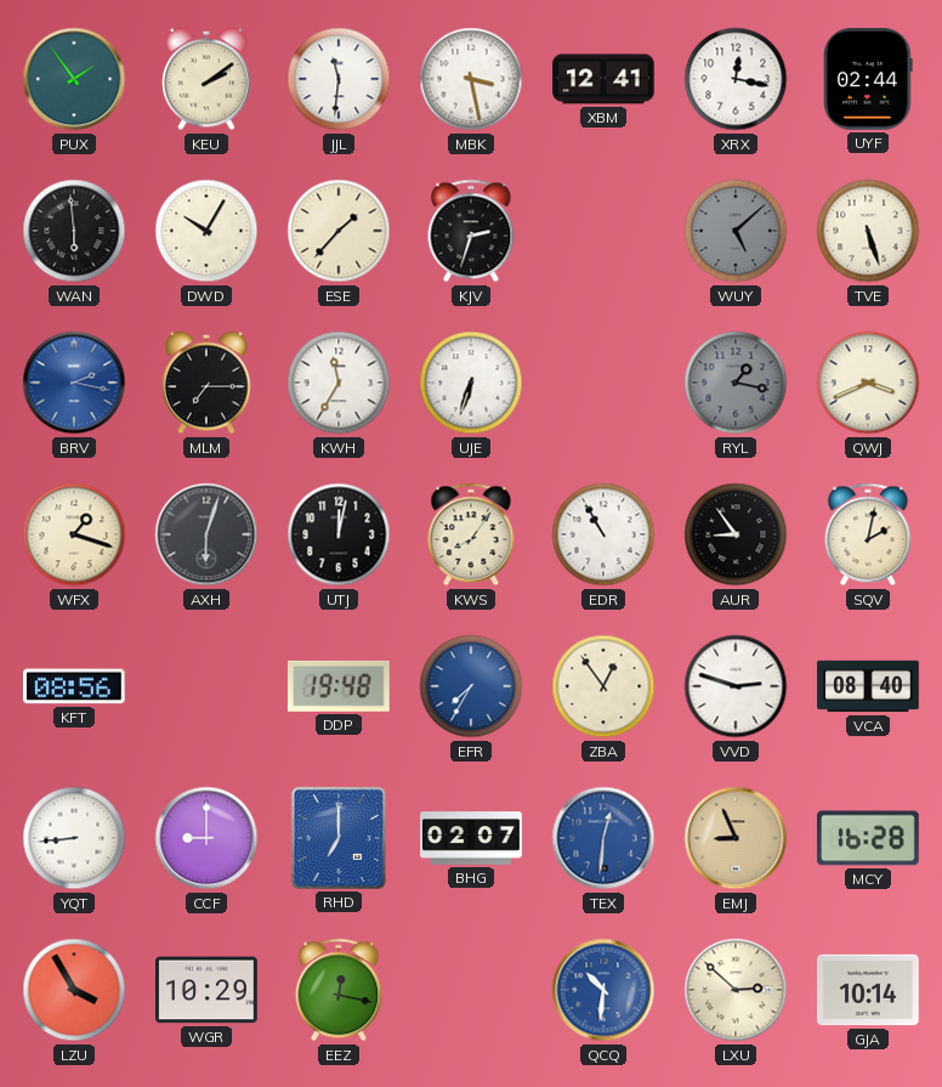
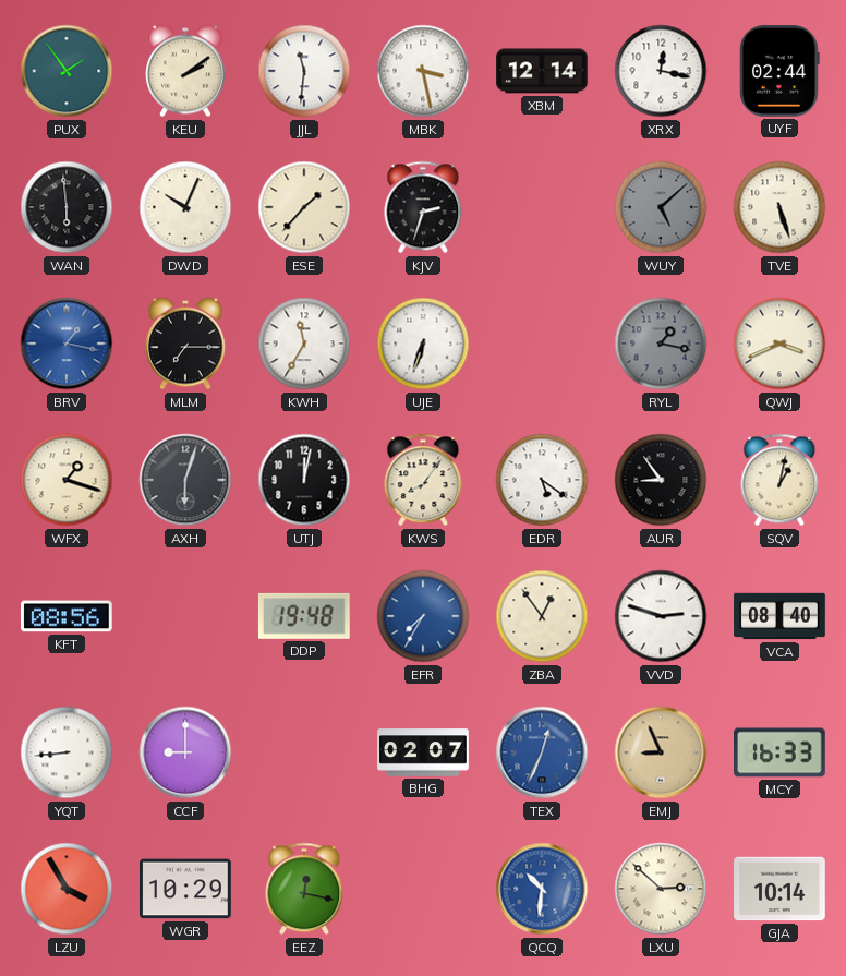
XBM: 12:41 -> 12:14
DWD: 10:05 -> 10:04
BRV: 2:17 -> 1:17
EDR: 10:55 -> 5:21
SQV: 2:02 -> 1:02
RHD: 7:00 -> none
TEX: 12:31 -> 12:34
MCY: 16:28 -> 16:33
